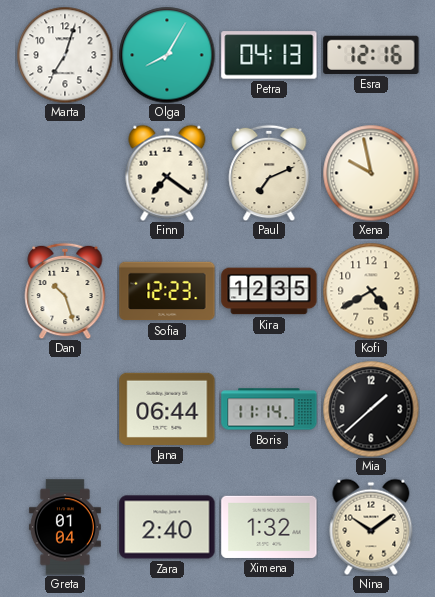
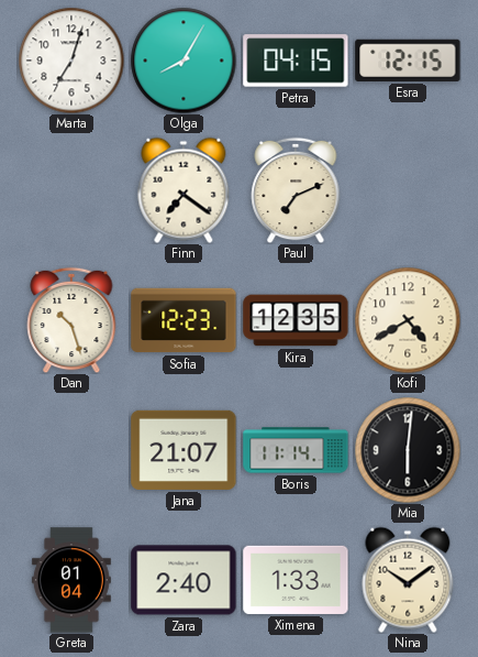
Petra: 04:13 -> 04:15
Esra: 12:16 -> 12:15
Xena: 9:58 -> none
Jana: 06:44 -> 21:07
Mia: 1:38 -> 6:01
Ximena: 1:32 -> 1:33
